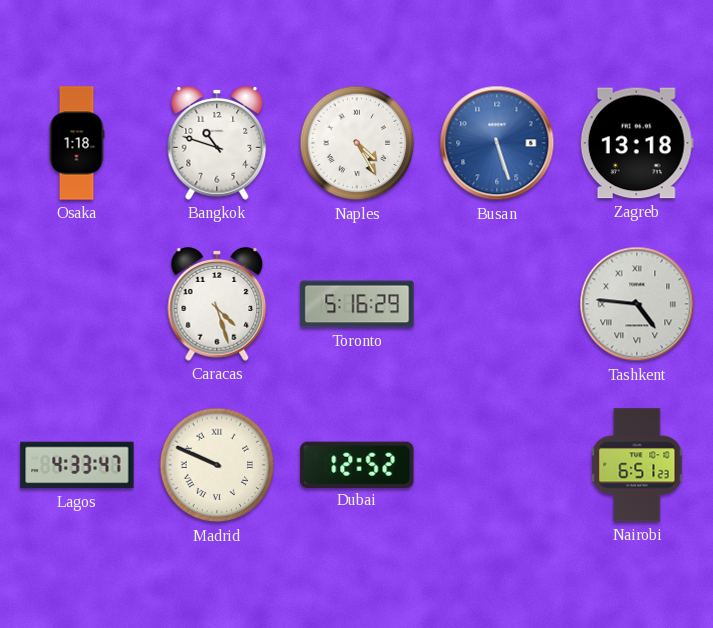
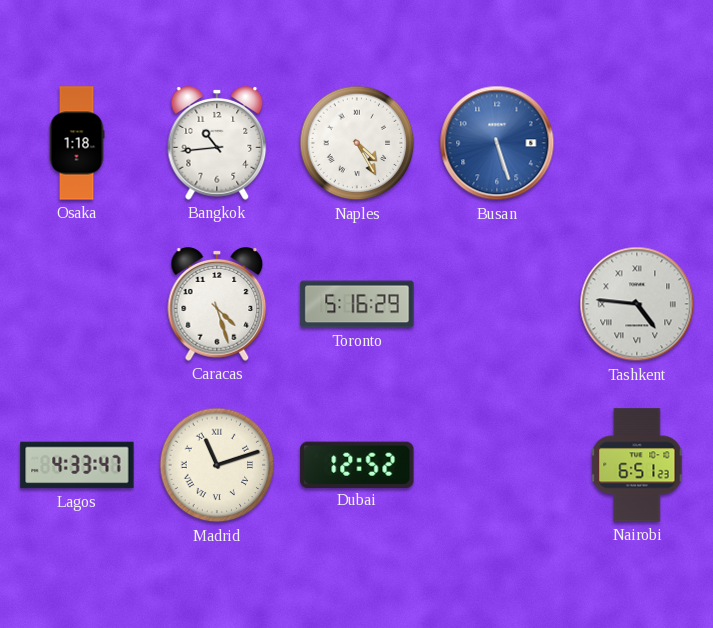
Bangkok: 10:48 -> 10:44
Zagreb: 13:18 -> none
Madrid: 9:49 -> 11:12
